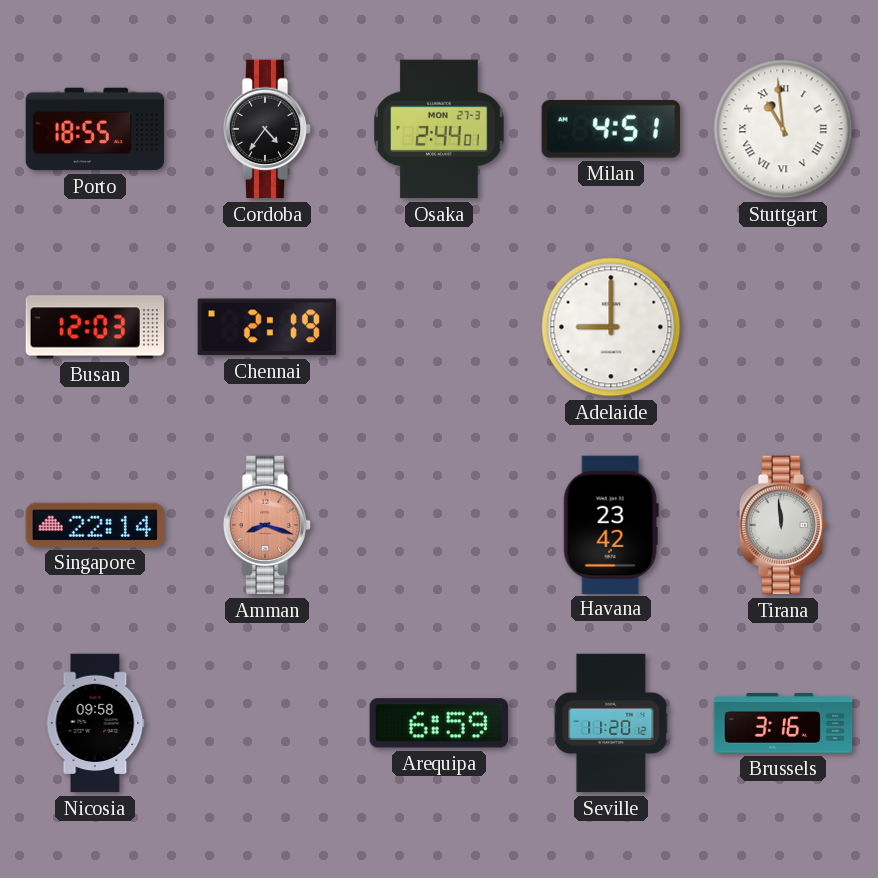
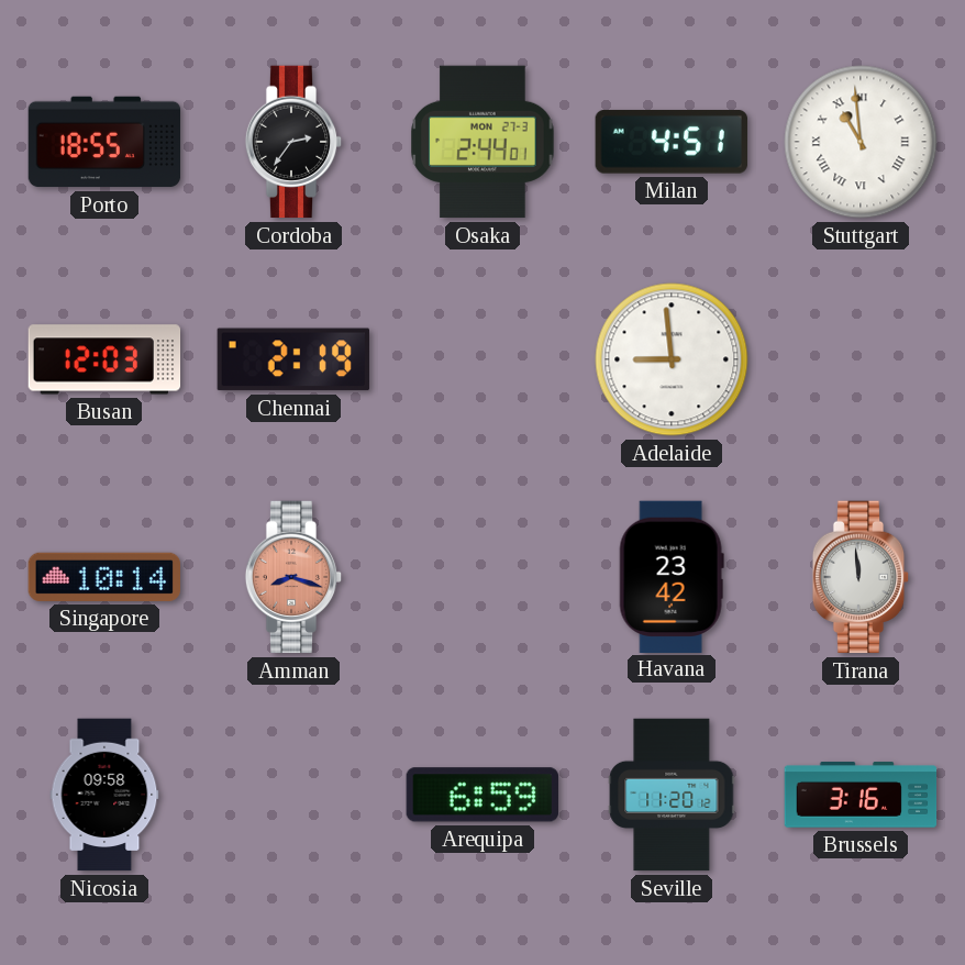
Cordoba: 4:36 -> 2:36
Adelaide: 9:00 -> 8:59
Singapore: 22:14 -> 10:14
